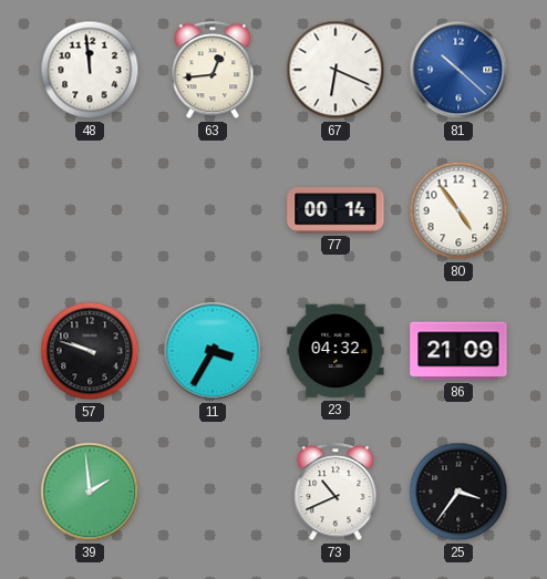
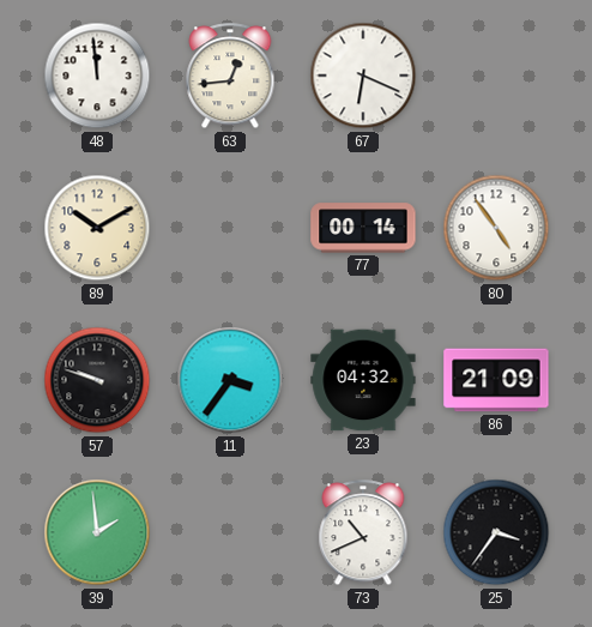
81: 10:22 -> none
89: none -> 10:10
11: 3:35 -> 3:36
